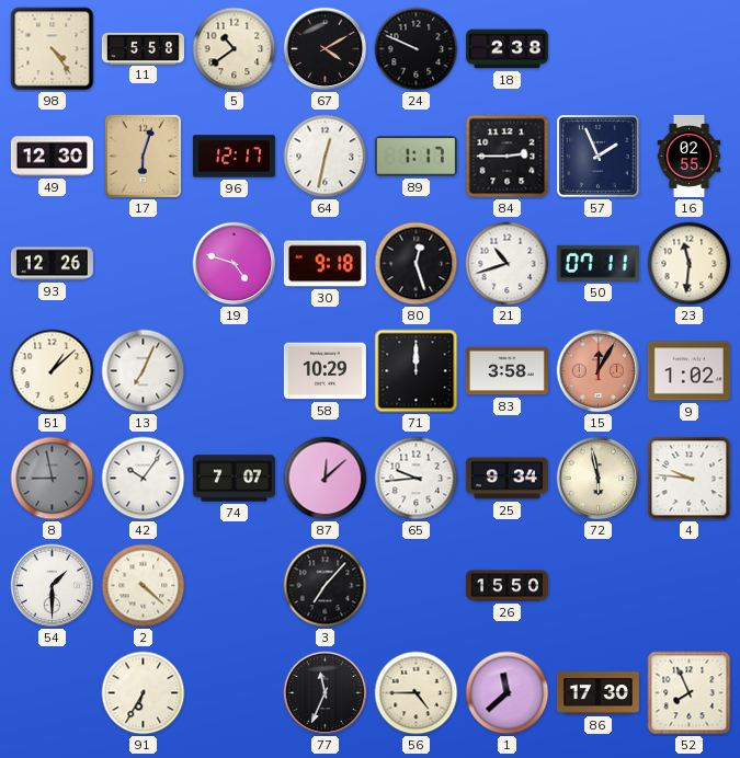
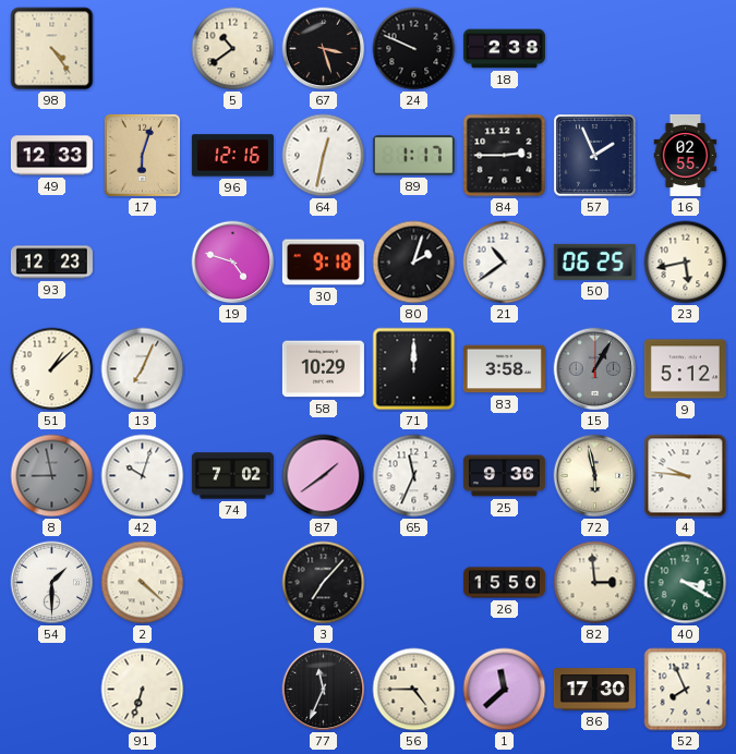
11: 5:58 -> none
67: 4:10 -> 3:27
49: 12:30 -> 12:33
96: 12:17 -> 12:16
93: 12:26 -> 12:23
80: 12:27 -> 2:03
21: 10:42 -> 10:39
50: 07:11 -> 06:25
23: 11:31 -> 5:43
15: 12:05 -> 1:05
15 dial: salmon -> grey
9: 1:02 -> 5:12
42: 10:06 -> 10:03
74: 7:07 -> 7:02
87: 12:08 -> 1:39
65: 9:44 -> 11:34
25: 9:34 -> 9:36
82: none -> 2:59
40: none -> 3:20
91: 6:35 -> 6:33
